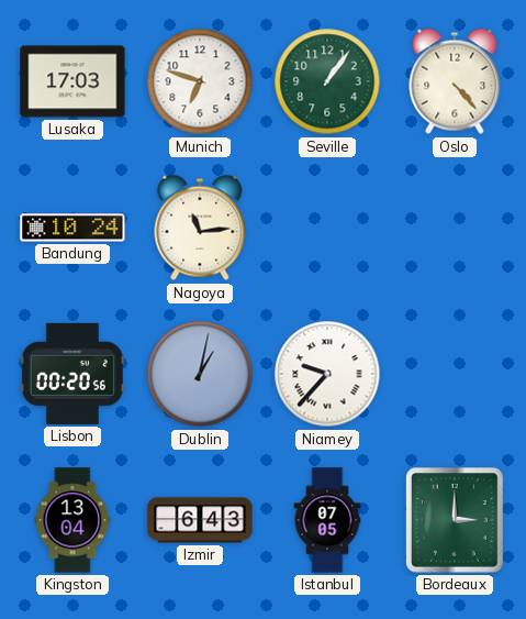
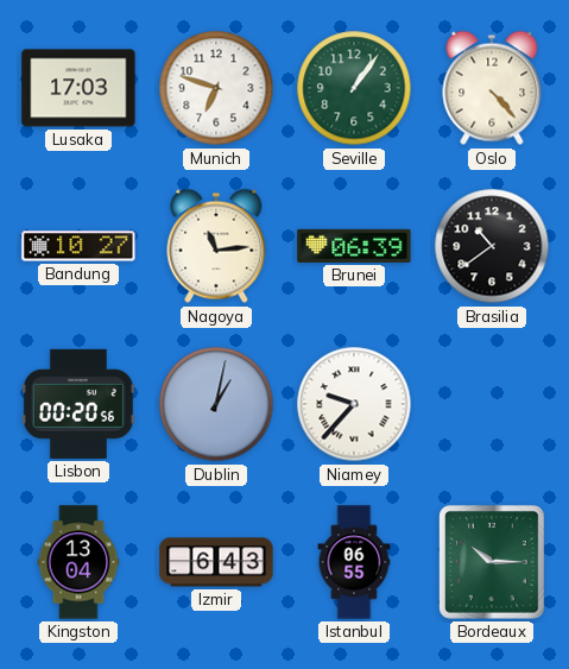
Bandung: 10:24 -> 10:27
Brunei: none -> 06:39
Brasilia: none -> 10:39
Istanbul: 07:05 -> 06:55
Bordeaux: 3:00 -> 10:15
